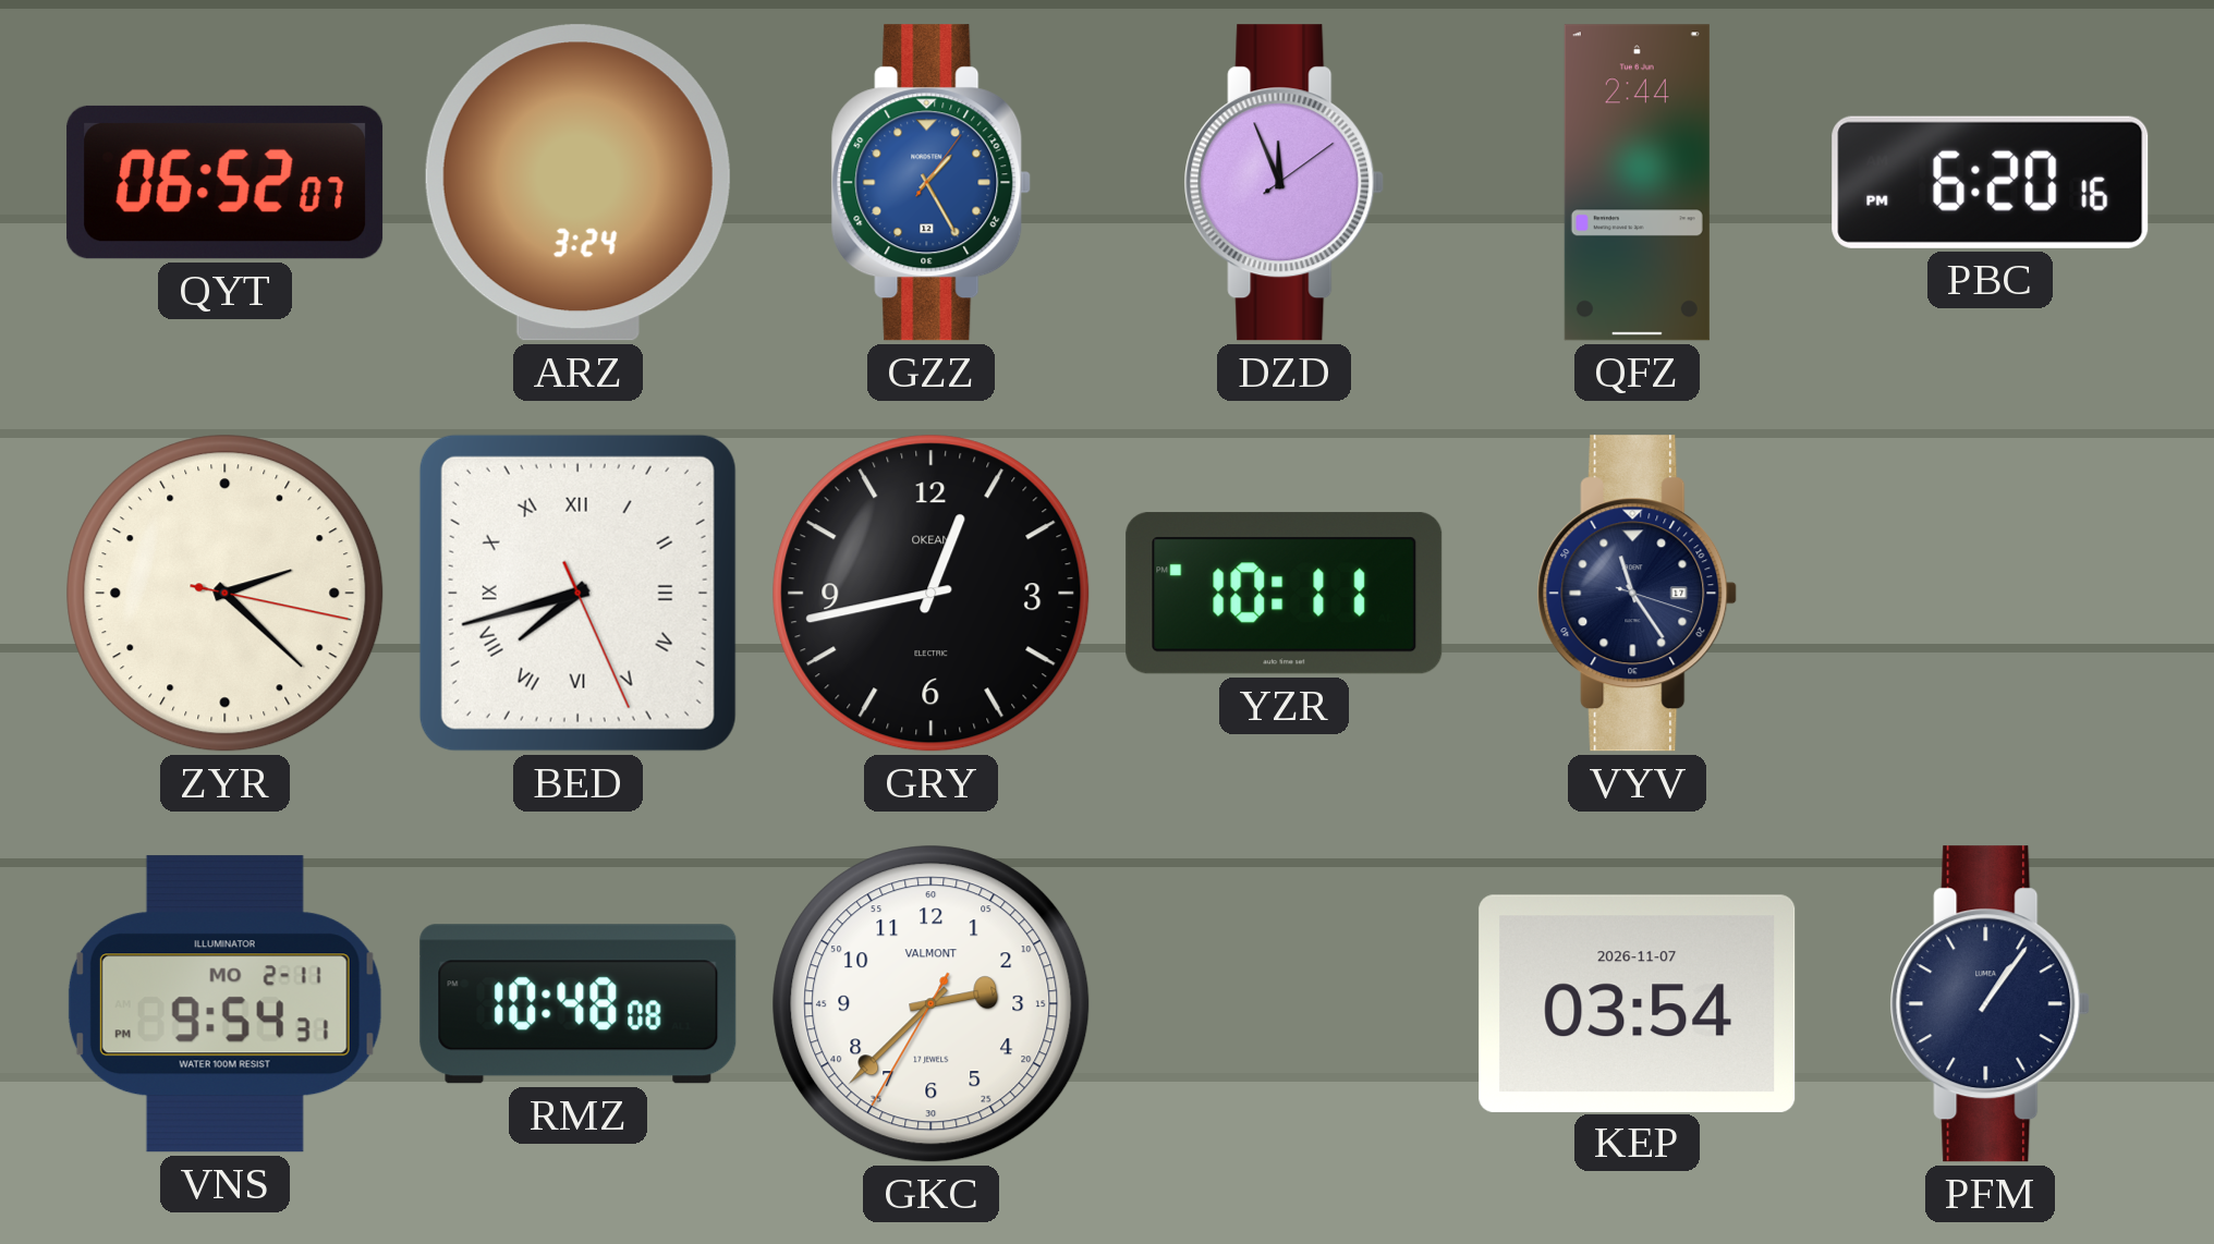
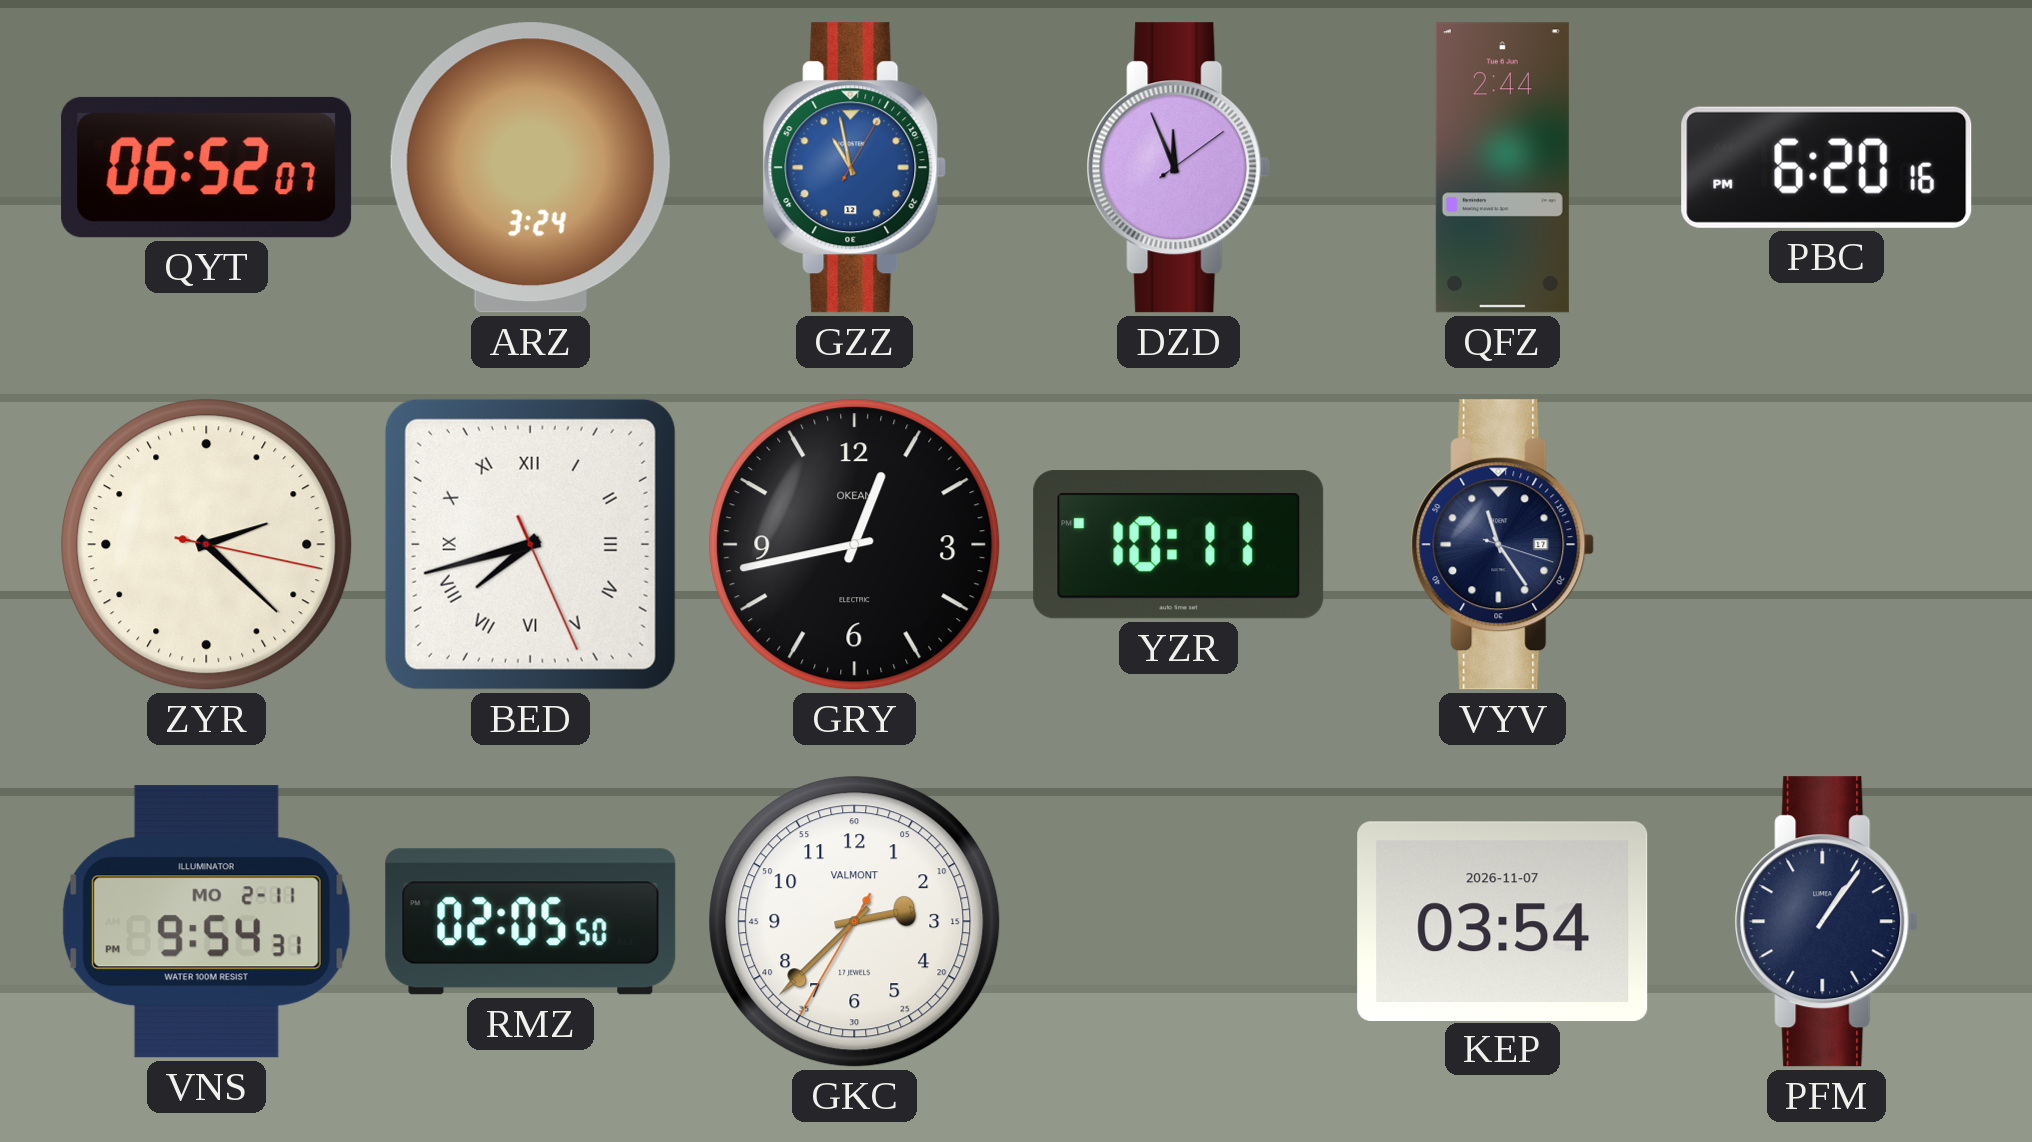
GZZ: 1:25 -> 10:58
RMZ: 10:48 -> 02:05
